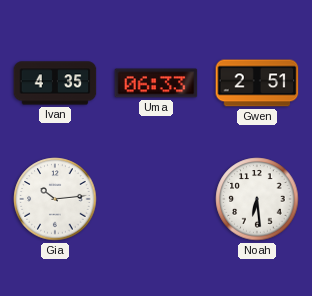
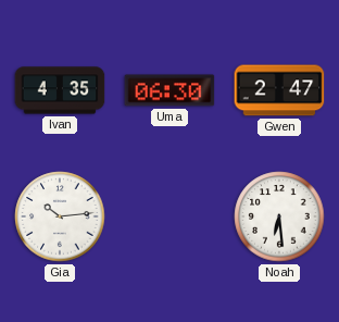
Uma: 06:33 -> 06:30
Gwen: 2:51 -> 2:47
